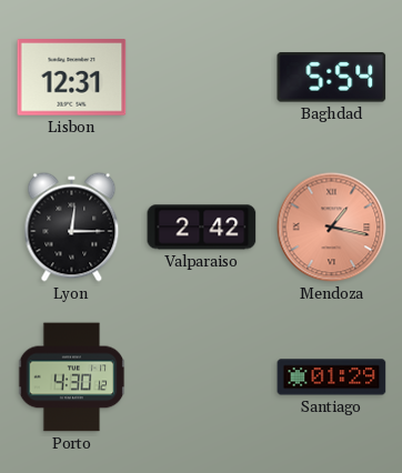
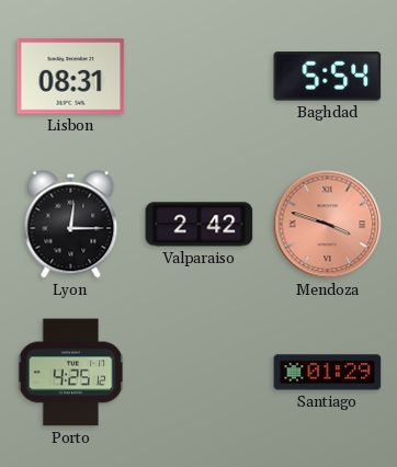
Lisbon: 12:31 -> 08:31
Mendoza: 1:17 -> 3:48
Porto: 4:30 -> 4:25
